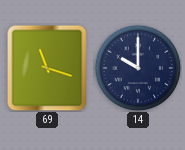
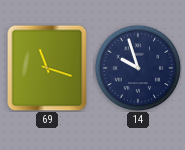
14: 10:00 -> 9:57
